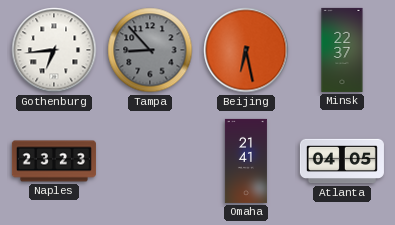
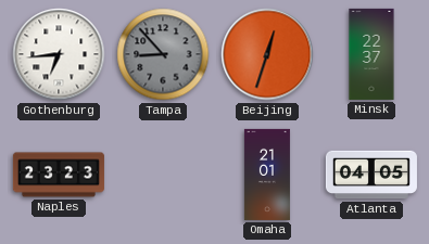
Beijing: 6:28 -> 12:33
Omaha: 21:41 -> 21:01
